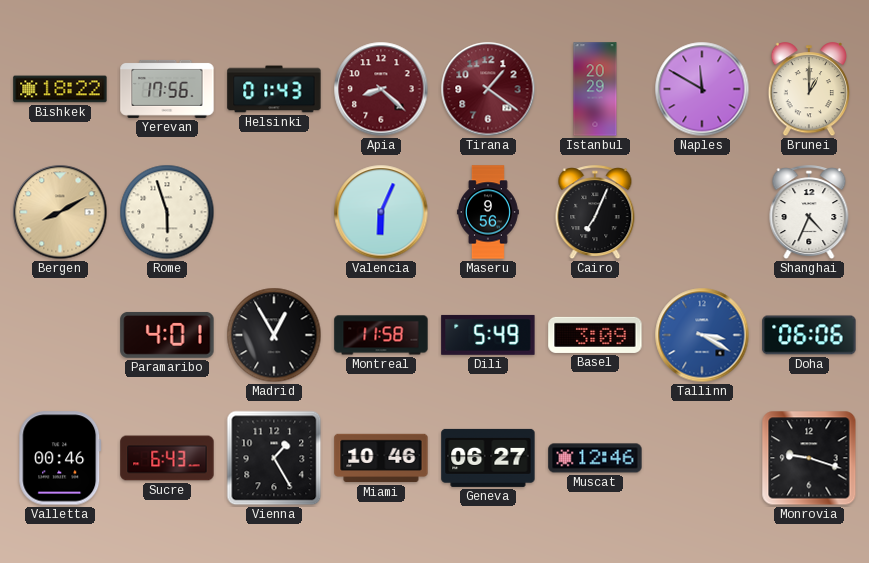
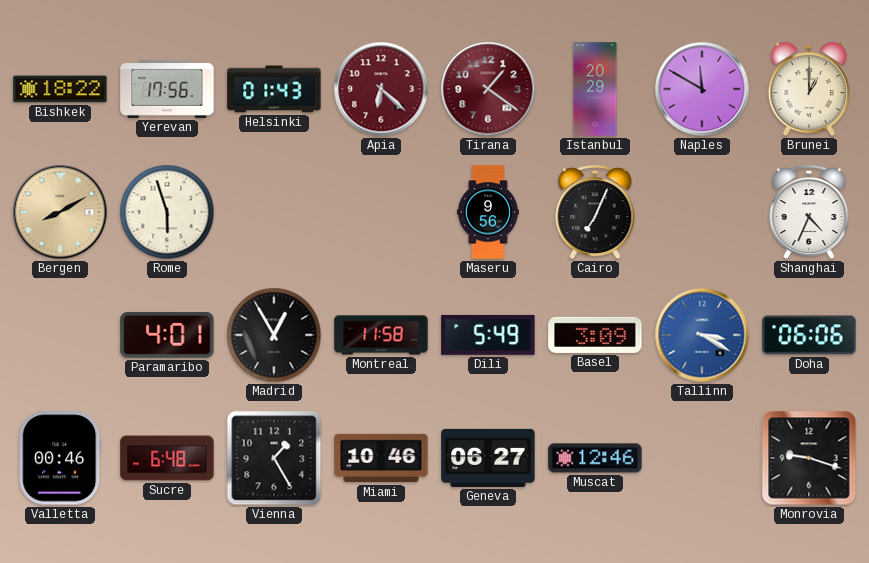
Apia: 8:22 -> 6:22
Valencia: 6:04 -> none
Sucre: 6:43 -> 6:48
